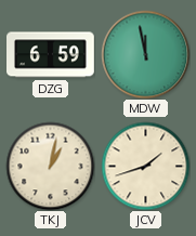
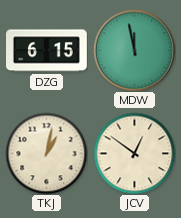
DZG: 6:59 -> 6:15
JCV: 1:42 -> 12:51
